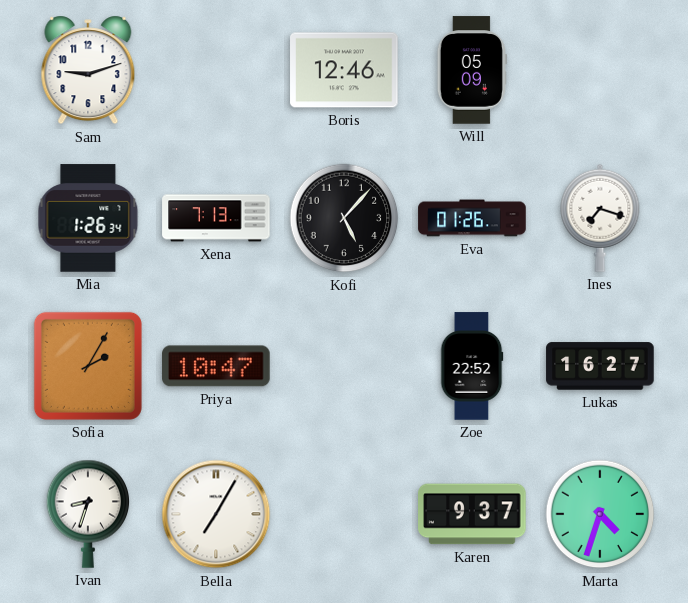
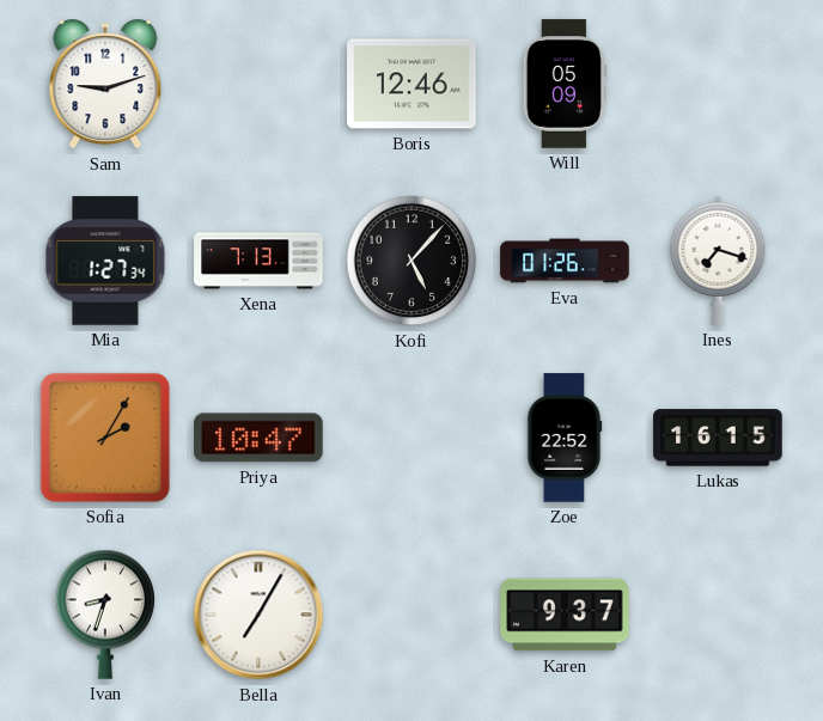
Mia: 1:26 -> 1:27
Lukas: 16:27 -> 16:15
Marta: 4:33 -> none
